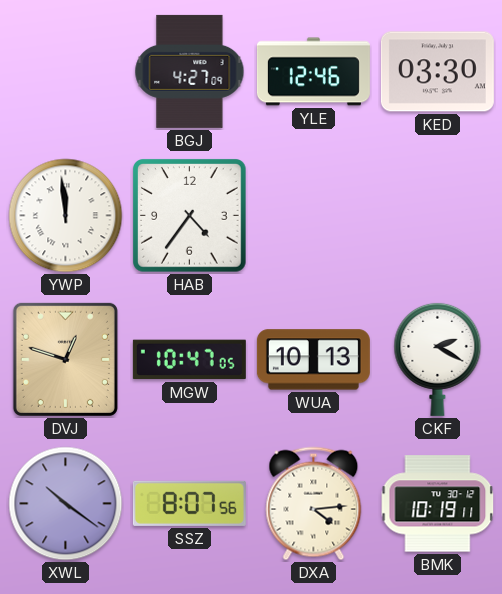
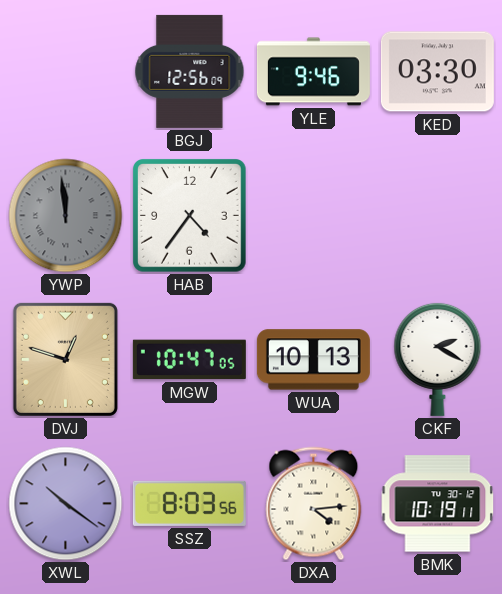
BGJ: 4:27 -> 12:56
YLE: 12:46 -> 9:46
YWP dial: white -> grey
SSZ: 8:07 -> 8:03
